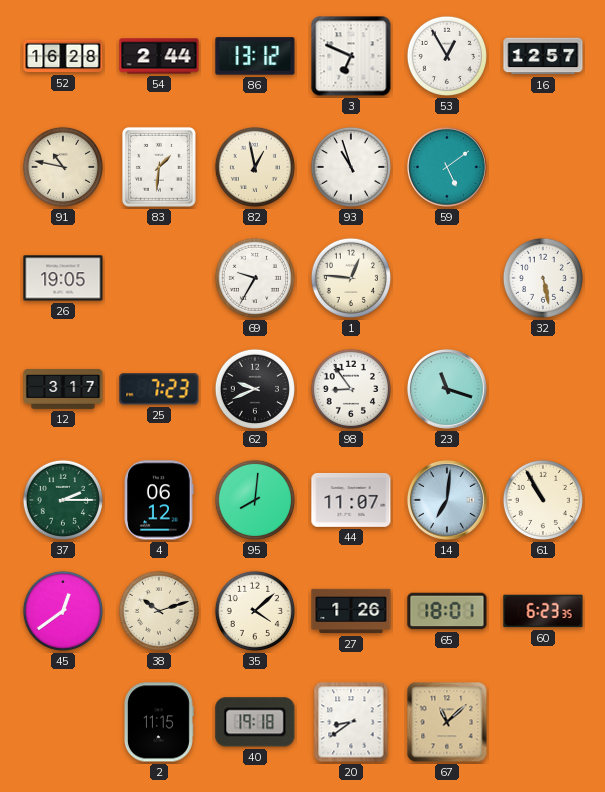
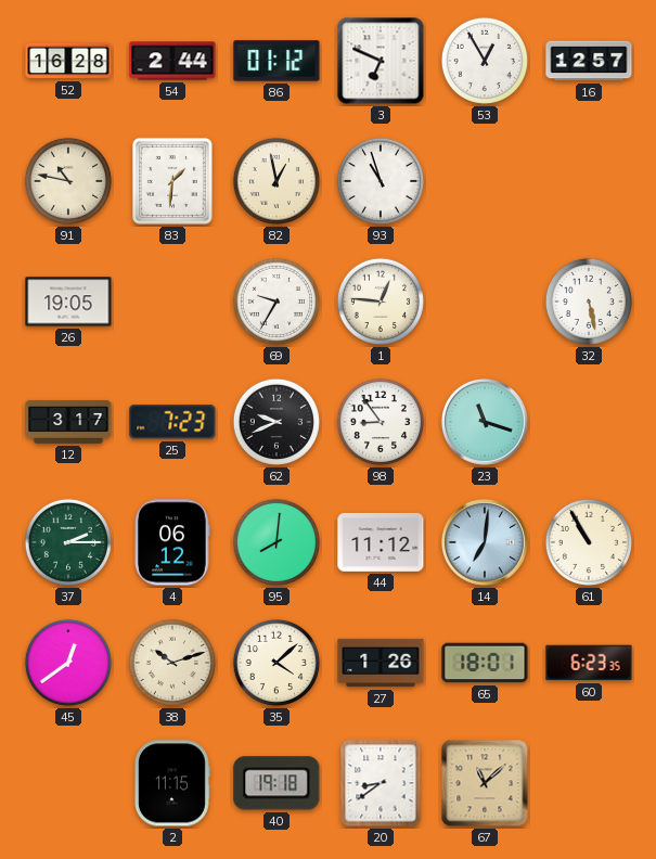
86: 13:12 -> 01:12
59: 5:09 -> none
44: 11:07 -> 11:12
